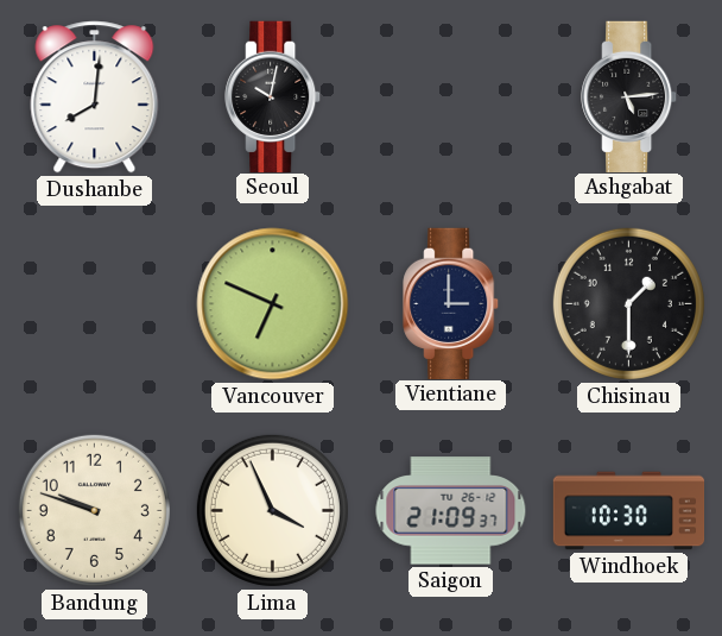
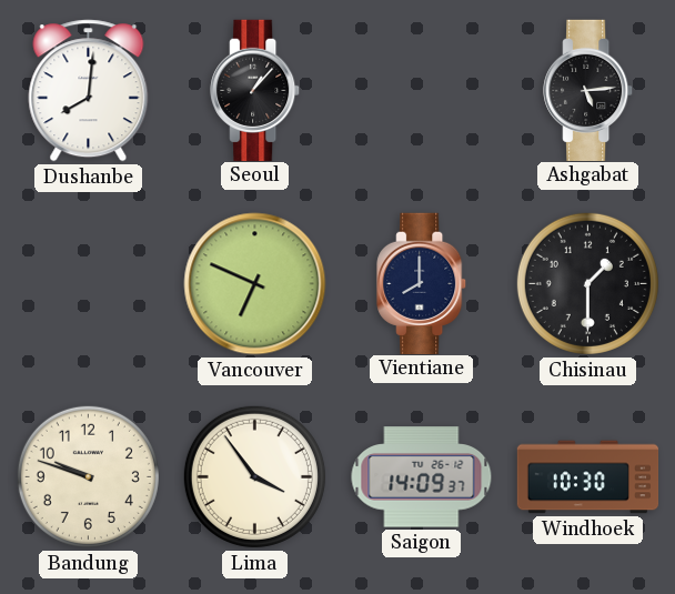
Seoul: 10:02 -> 1:07
Vientiane: 3:00 -> 8:00
Lima: 3:56 -> 3:54
Saigon: 21:09 -> 14:09
